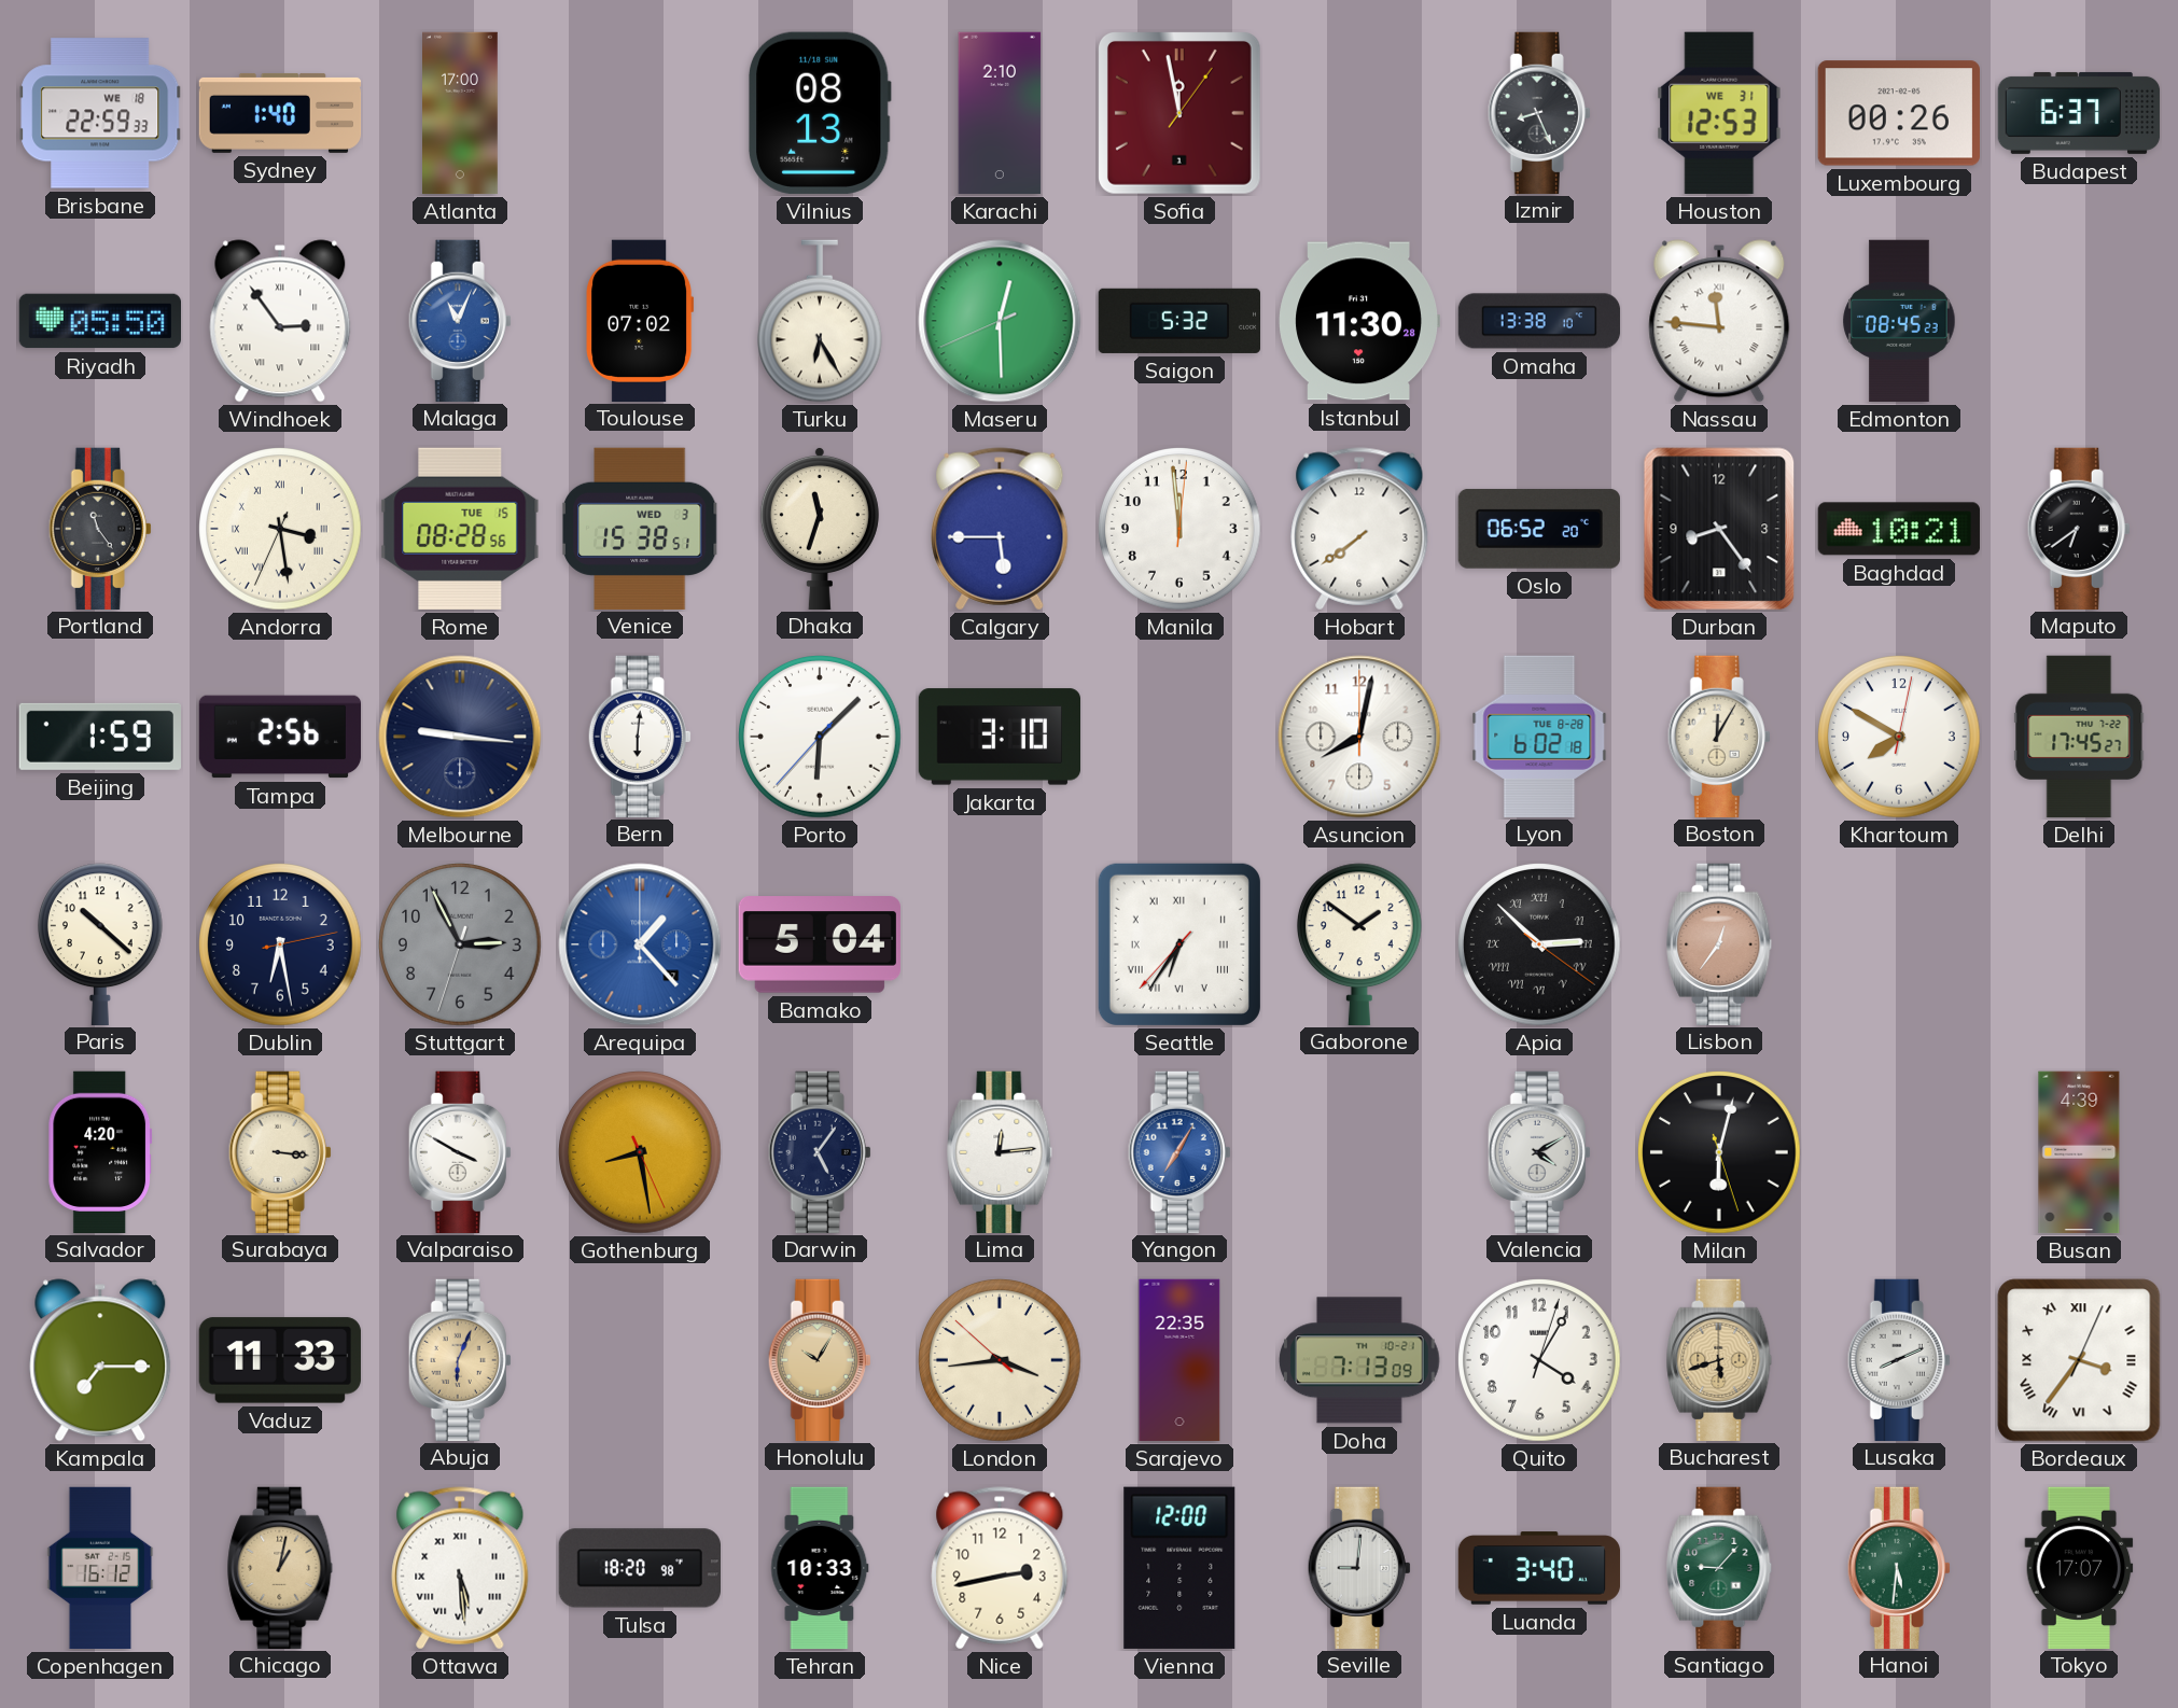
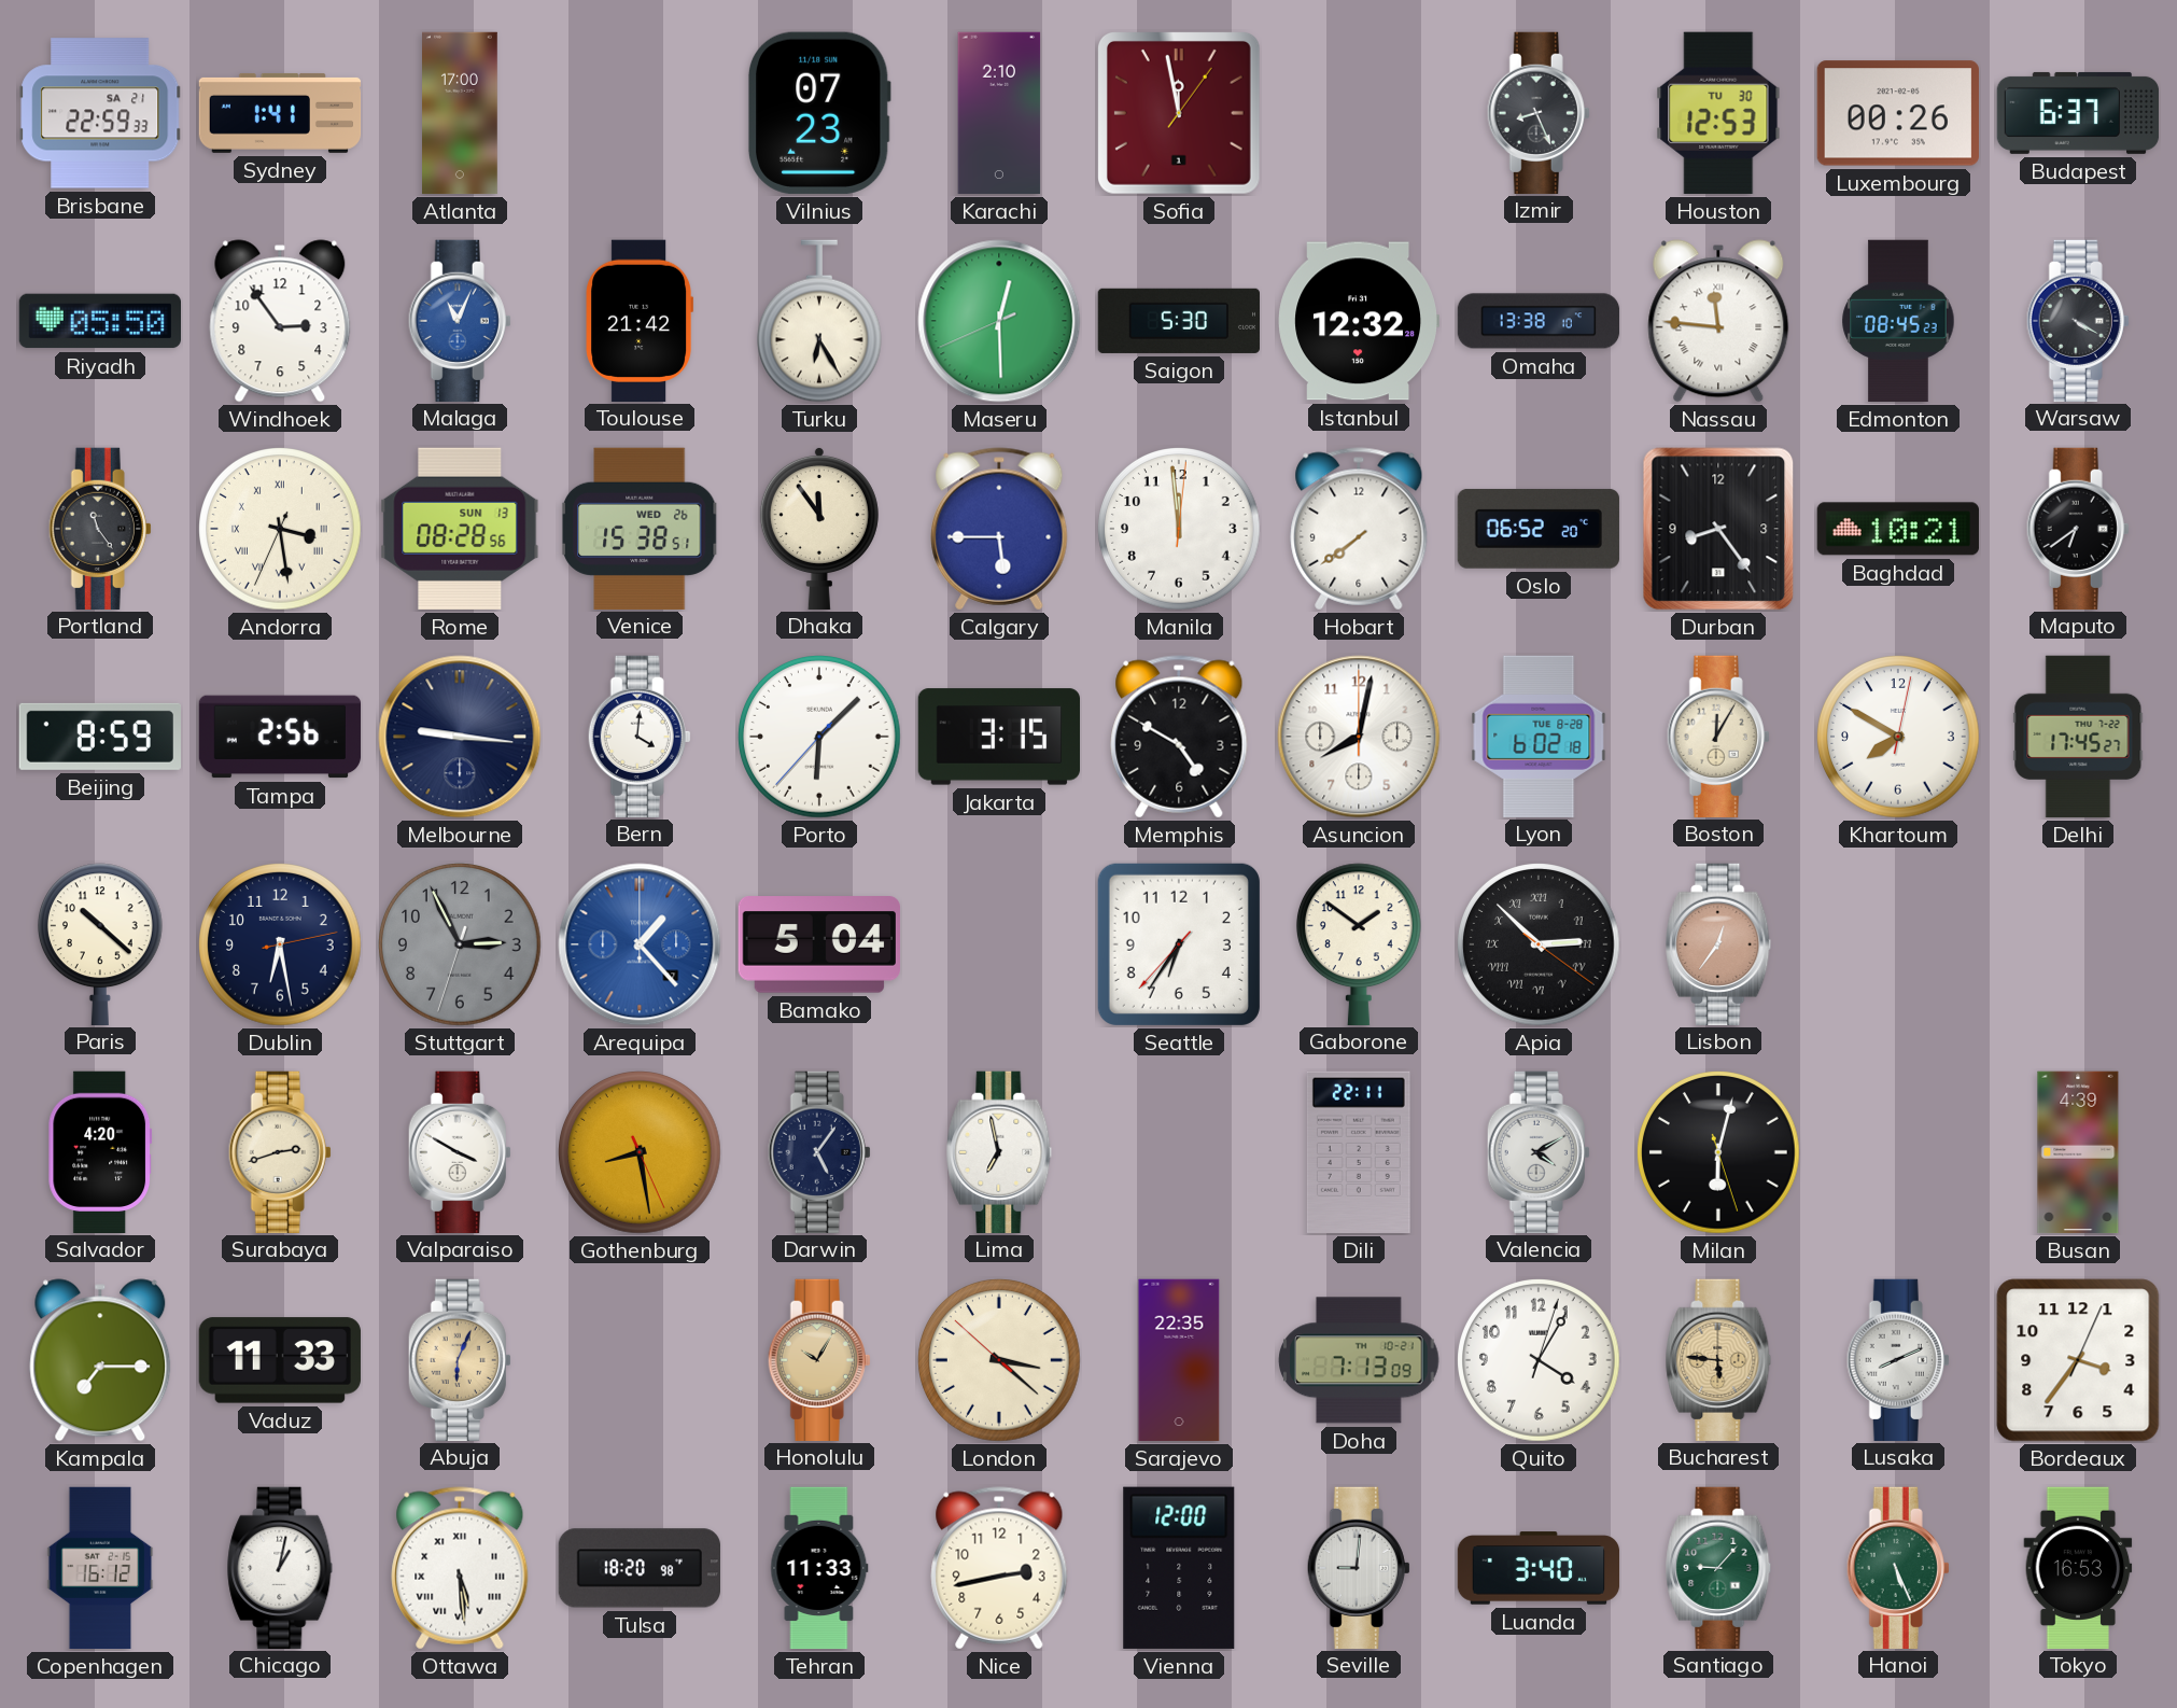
Brisbane date: WE 18 -> SA 21
Sydney: 1:40 -> 1:41
Vilnius: 08:13 -> 07:23
Houston date: WE 31 -> TU 30
Windhoek numerals: Roman -> Arabic
Toulouse: 07:02 -> 21:42
Saigon: 5:32 -> 5:30
Istanbul: 11:30 -> 12:32
Warsaw: none -> 4:20
Rome date: TUE 15 -> SUN 13
Venice date: WED 3 -> WED 26
Dhaka: 11:33 -> 11:54
Beijing: 1:59 -> 8:59
Bern: 6:01 -> 4:01
Jakarta: 3:10 -> 3:15
Memphis: none -> 4:50
Seattle numerals: Roman -> Arabic
Surabaya: 3:16 -> 2:42
Lima: 12:14 -> 6:58
Yangon: 7:05 -> none
Dili: none -> 22:11
London: 3:43 -> 3:21
Bucharest: 5:42 -> 5:46
Bordeaux numerals: Roman -> Arabic
Chicago dial: champagne -> white
Tehran: 10:33 -> 11:33
Hanoi: 5:31 -> 5:26
Tokyo: 17:07 -> 16:53
